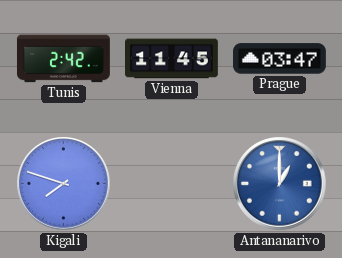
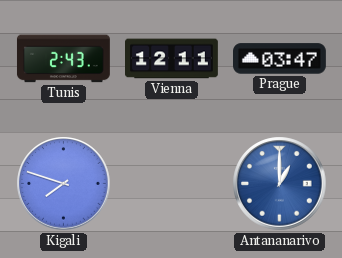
Tunis: 2:42 -> 2:43
Vienna: 11:45 -> 12:11
